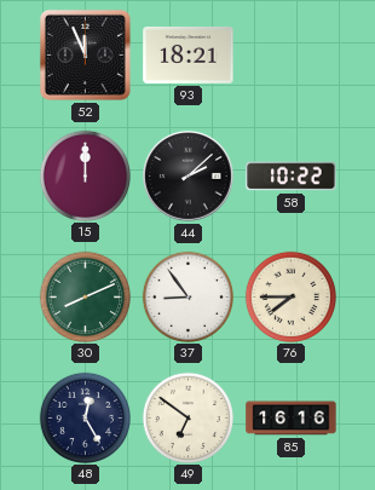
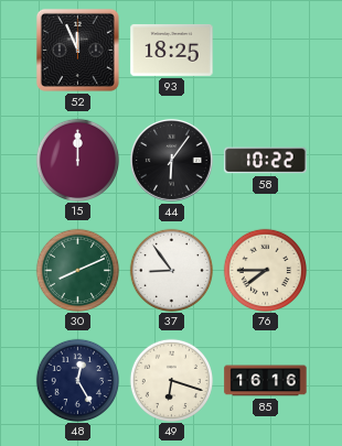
93: 18:21 -> 18:25
44: 2:08 -> 6:06
49: 6:51 -> 6:18
